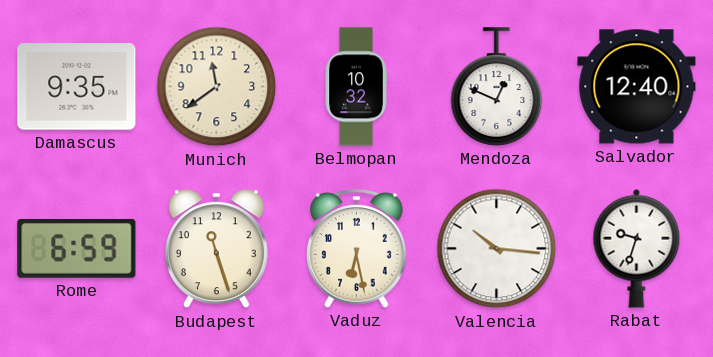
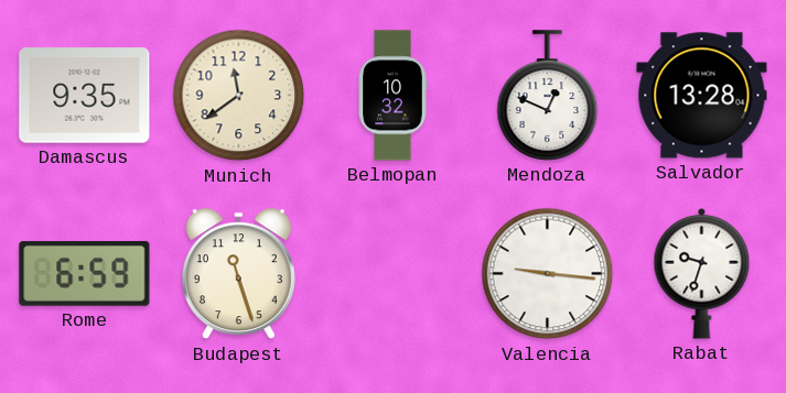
Salvador: 12:40 -> 13:28
Vaduz: 6:28 -> none
Valencia: 10:16 -> 9:16
